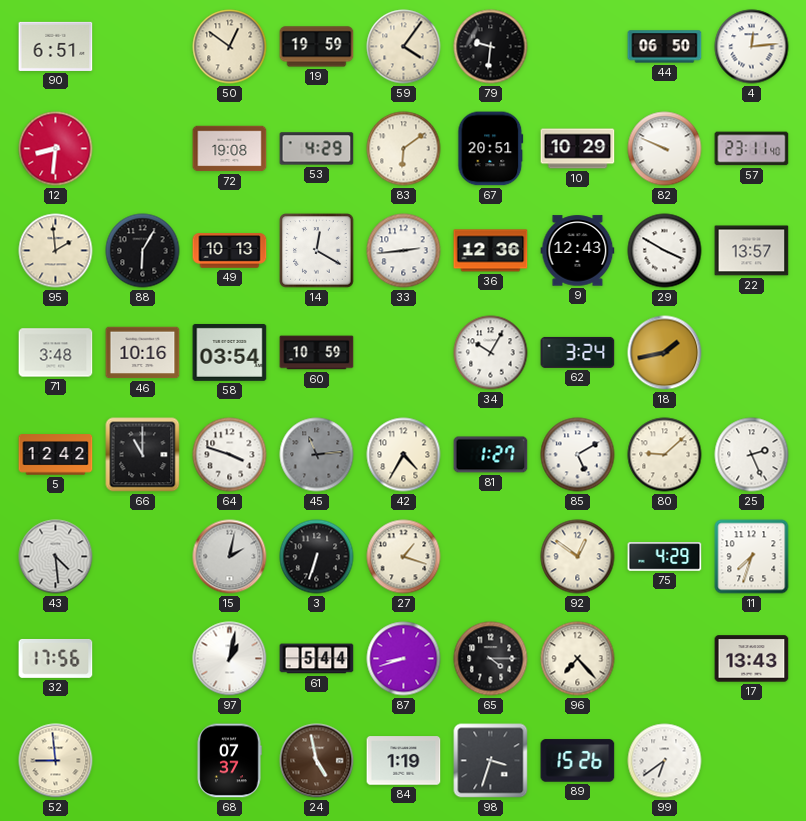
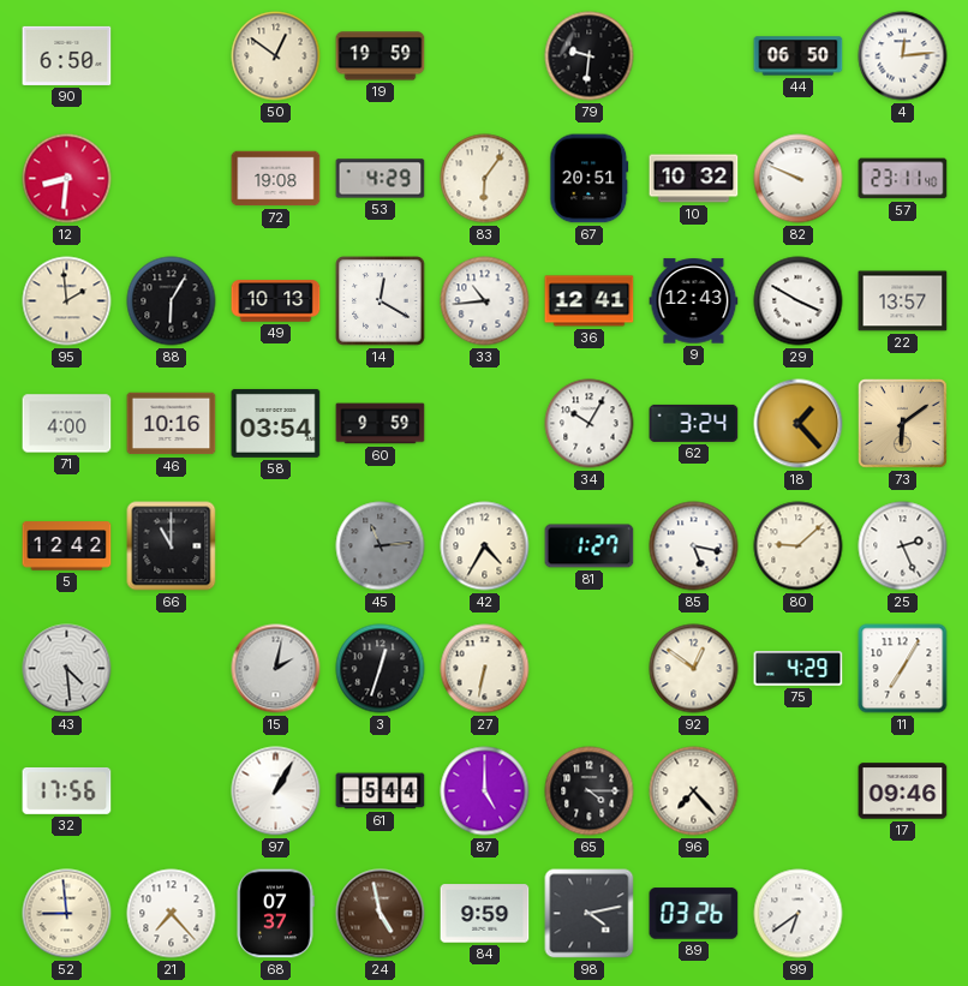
90: 6:51 -> 6:50
59: 4:06 -> none
83: 6:09 -> 6:06
10: 10:29 -> 10:32
33: 2:44 -> 10:44
36: 12:36 -> 12:41
71: 3:48 -> 4:00
60: 10:59 -> 9:59
18: 1:43 -> 1:23
73: none -> 6:09
64: 3:48 -> none
85: 5:10 -> 5:17
3: 6:33 -> 12:33
27: 1:18 -> 6:32
11: 7:33 -> 7:05
97: 1:02 -> 1:05
87: 8:42 -> 5:00
17: 13:43 -> 09:46
21: none -> 7:23
84: 1:19 -> 9:59
98: 3:33 -> 4:13
89: 15:26 -> 03:26
